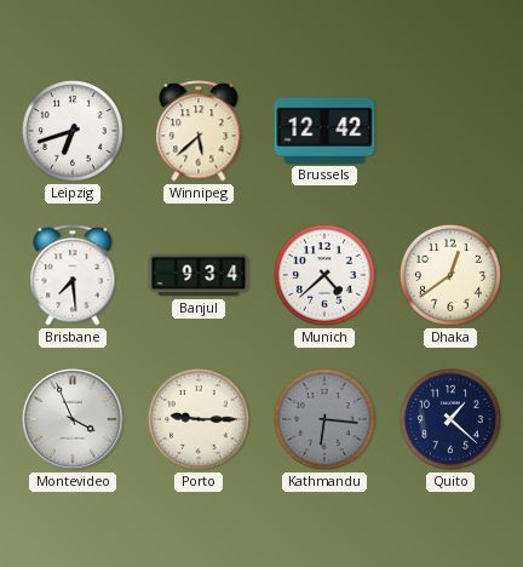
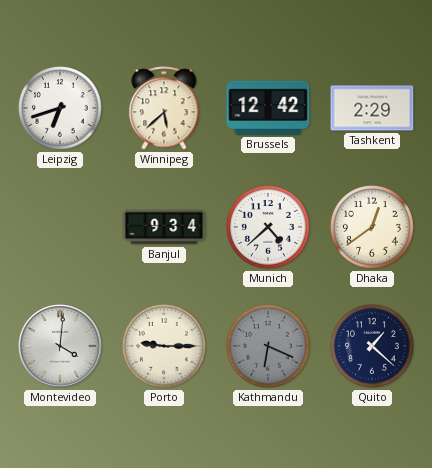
Tashkent: none -> 2:29
Brisbane: 7:29 -> none
Montevideo: 3:56 -> 4:01
Kathmandu: 6:16 -> 6:19
